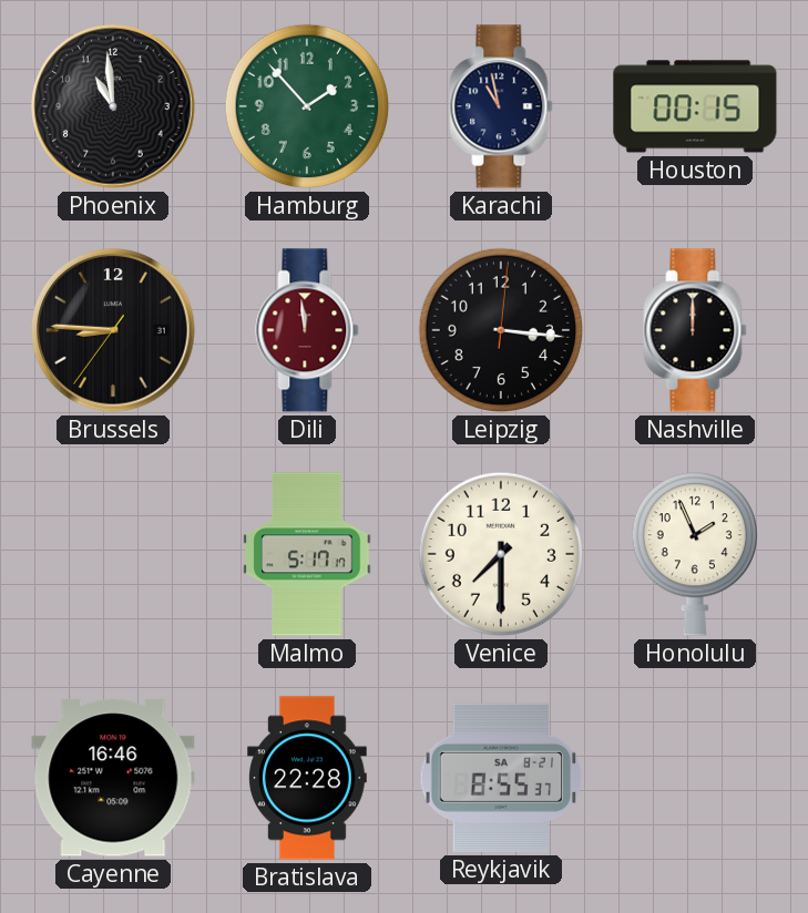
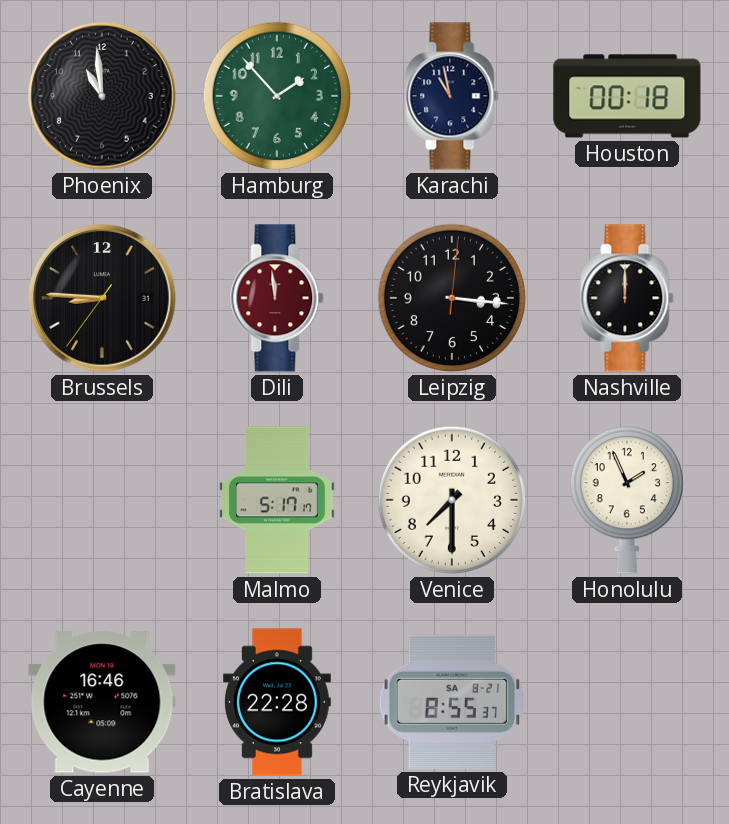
Houston: 00:15 -> 00:18
